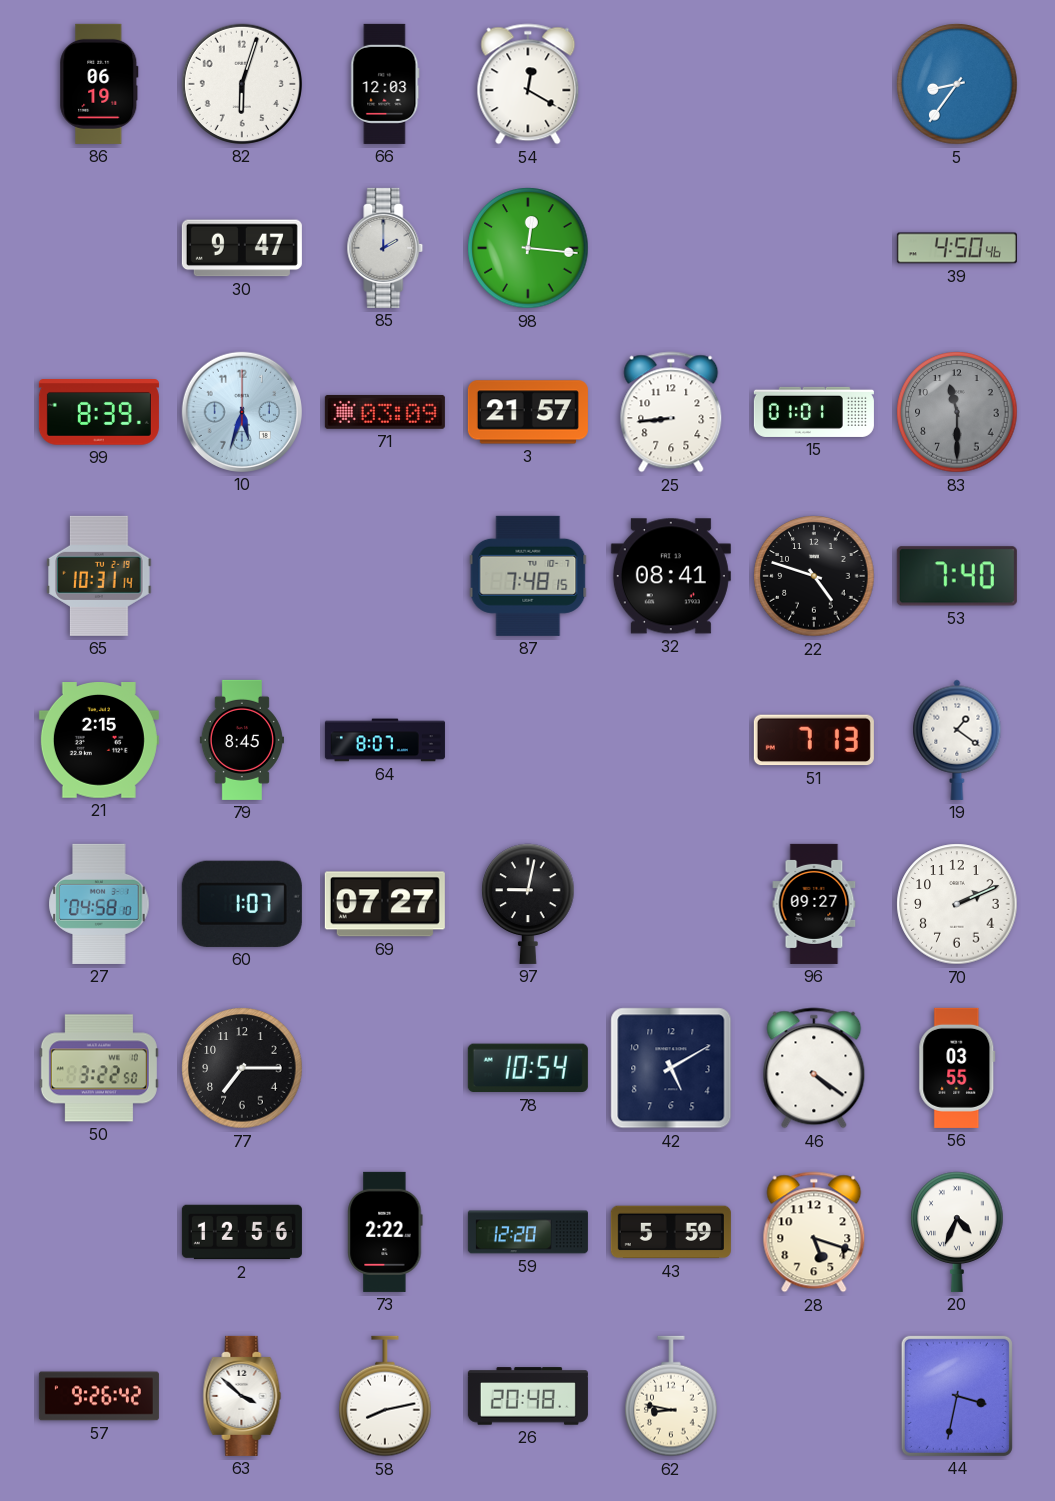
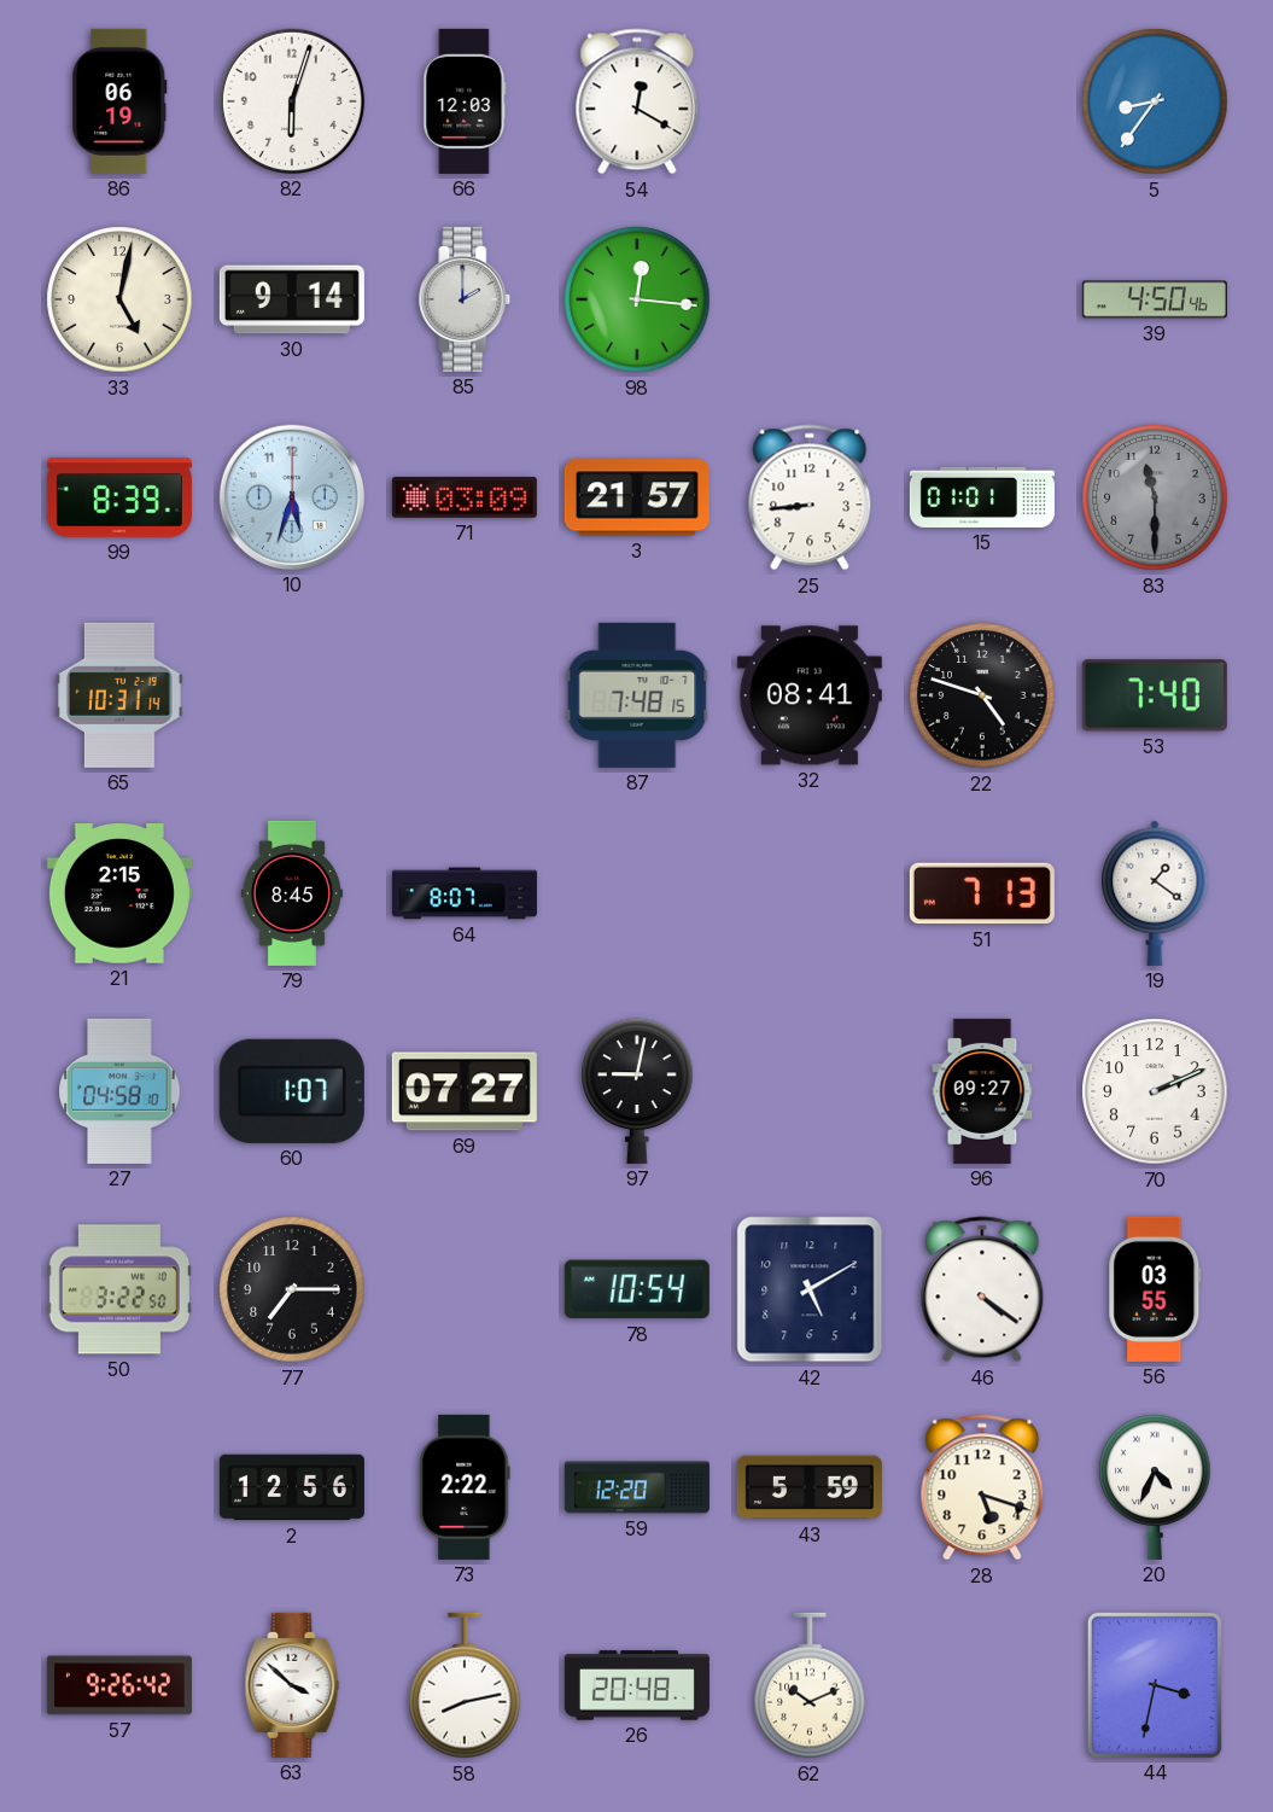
33: none -> 5:02
30: 9:47 -> 9:14
62: 8:47 -> 10:11
